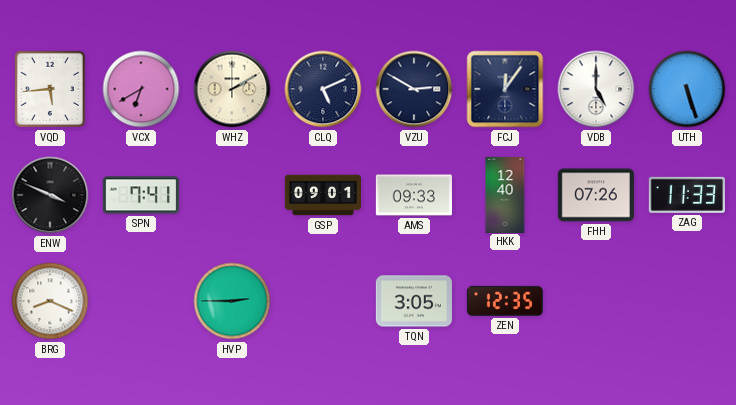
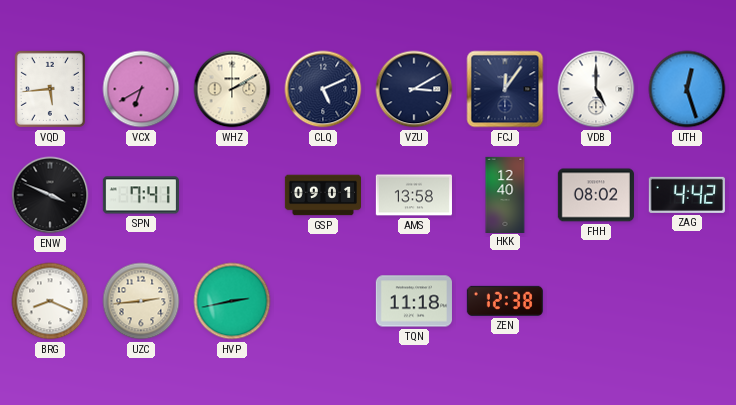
VZU: 2:50 -> 3:10
UTH: 5:27 -> 12:27
AMS: 09:33 -> 13:58
FHH: 07:26 -> 08:02
ZAG: 11:33 -> 4:42
UZC: none -> 2:44
HVP: 2:45 -> 2:43
TQN: 3:05 -> 11:18
ZEN: 12:35 -> 12:38
